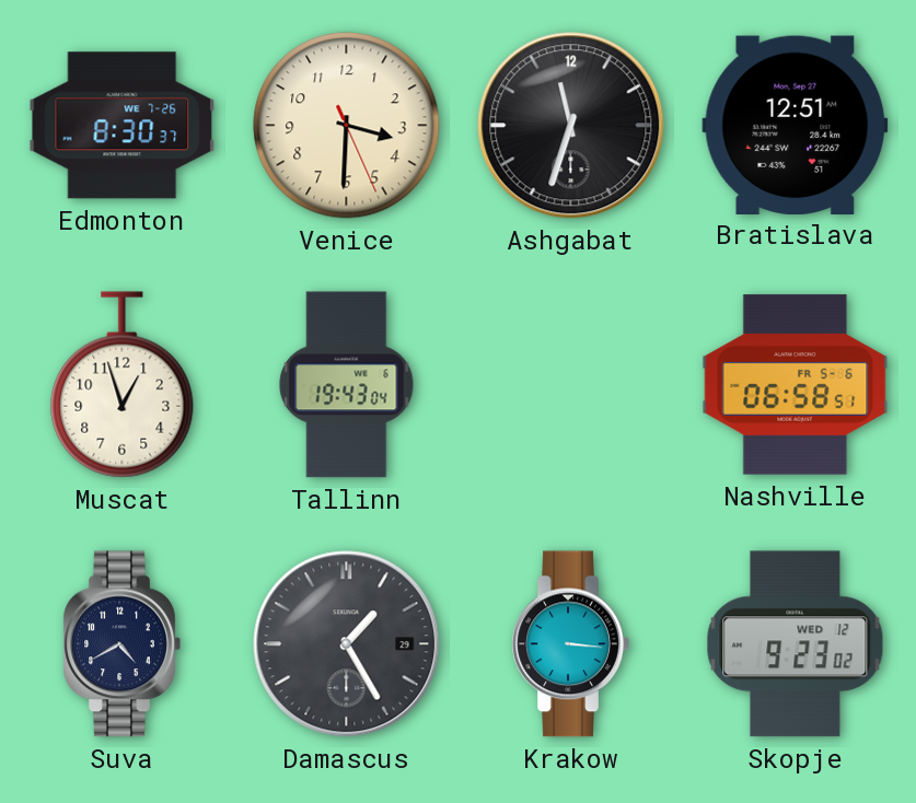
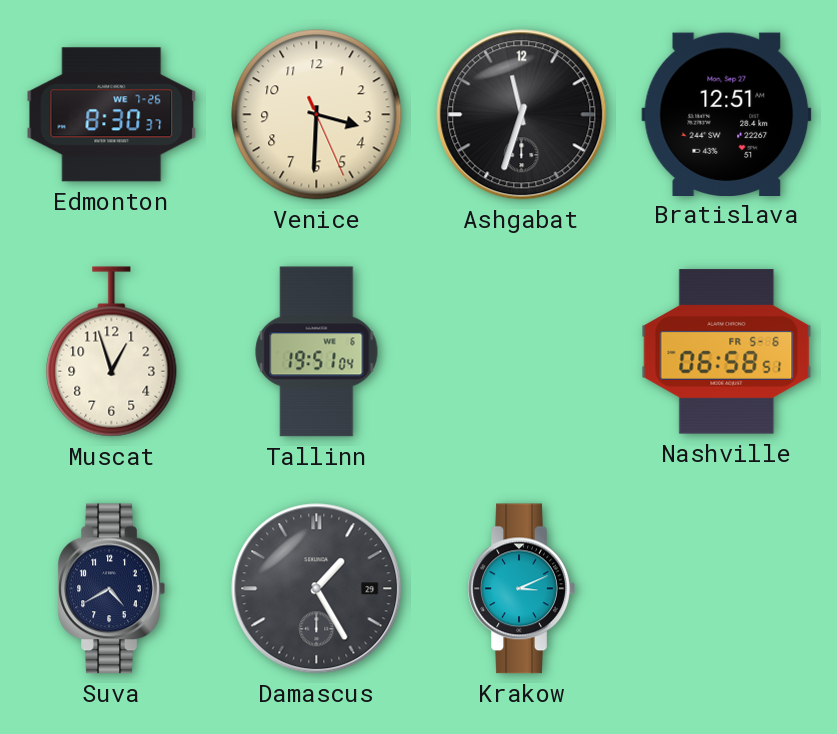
Tallinn: 19:43 -> 19:51
Krakow: 3:16 -> 3:11
Skopje: 9:23 -> none
